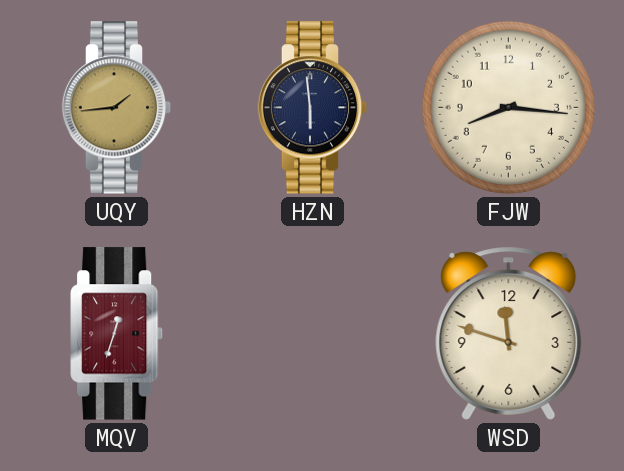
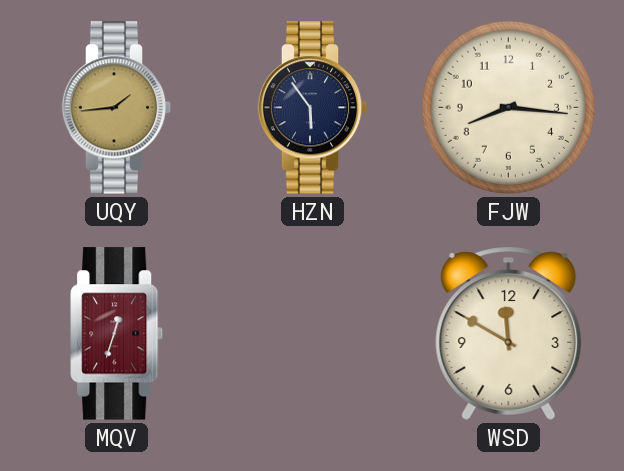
HZN: 5:59 -> 5:54
WSD: 11:48 -> 11:50
